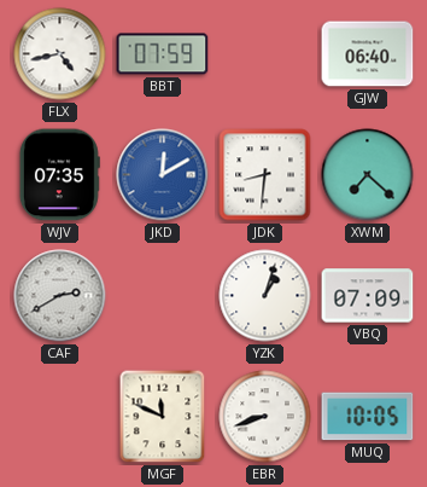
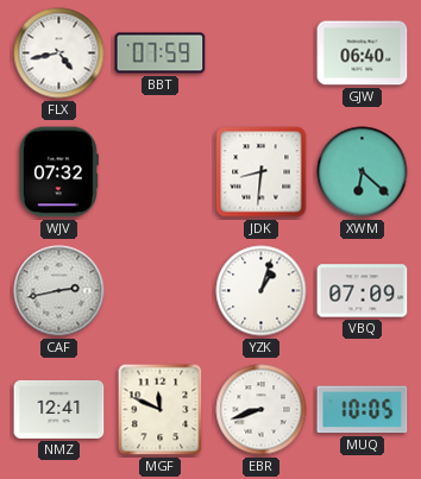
WJV: 07:35 -> 07:32
JKD: 12:10 -> none
XWM: 7:22 -> 6:22
CAF: 2:40 -> 2:43
NMZ: none -> 12:41
